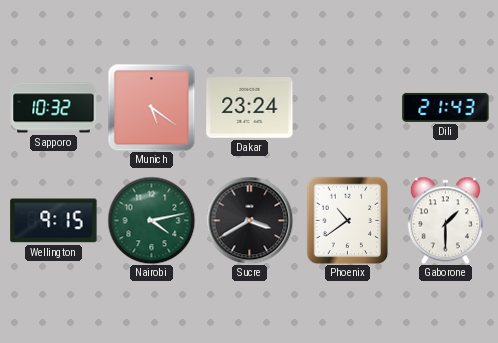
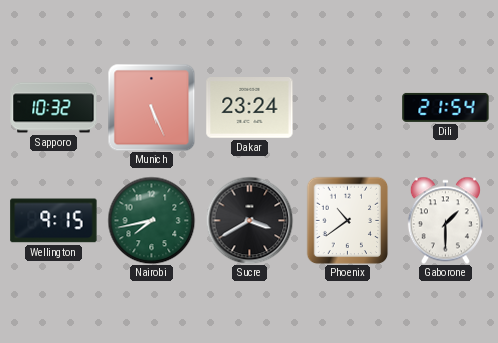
Munich: 5:21 -> 5:26
Dili: 21:43 -> 21:54
Nairobi: 4:13 -> 7:43
